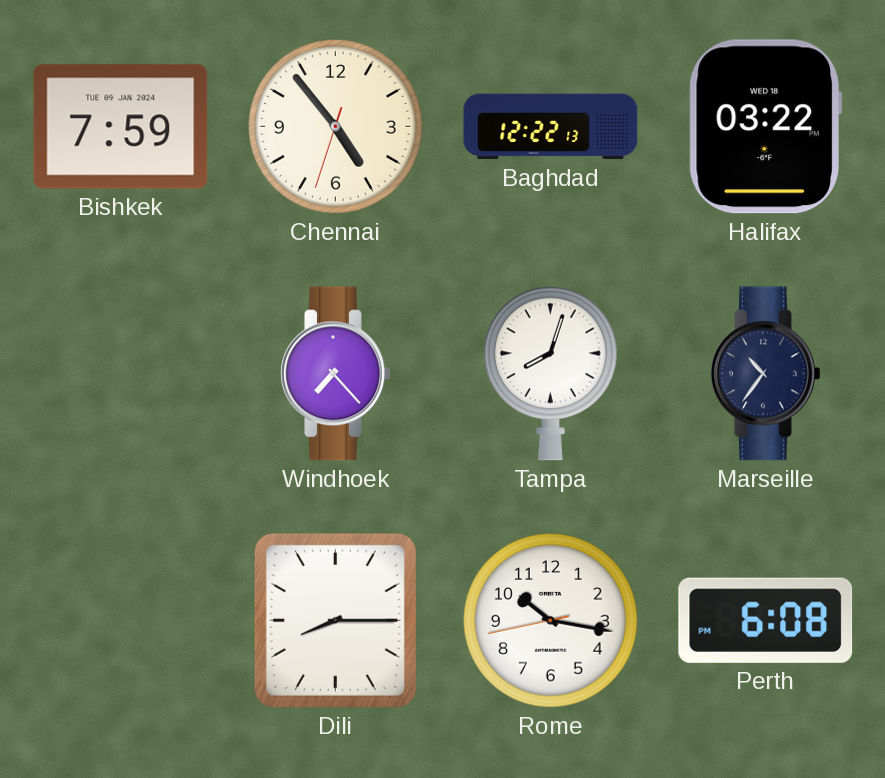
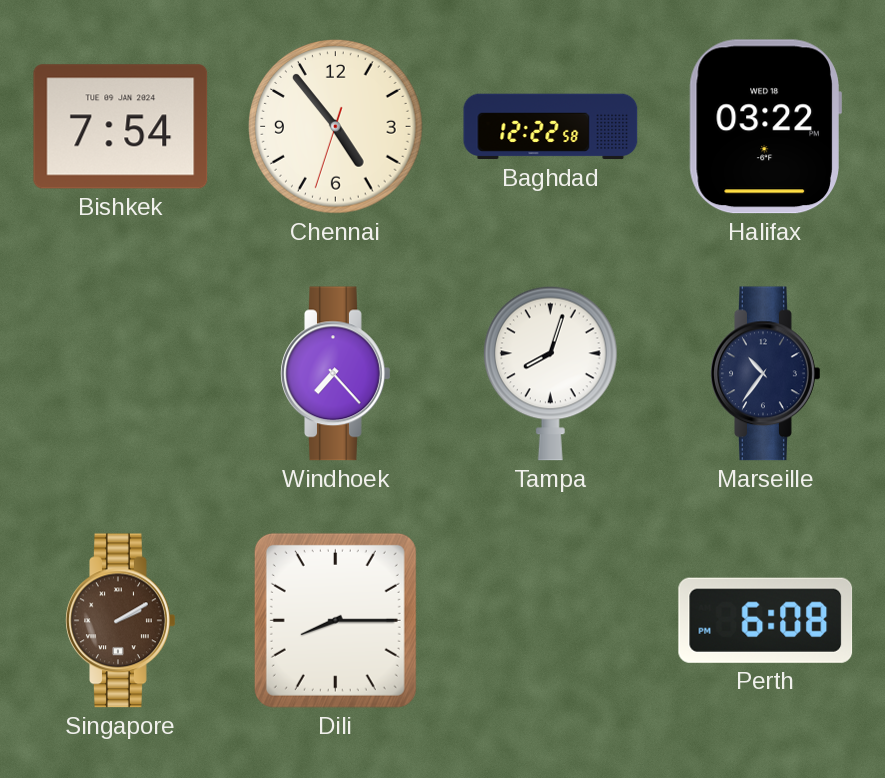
Bishkek: 7:59 -> 7:54
Baghdad: 12:22:13 -> 12:22:58
Singapore: none -> 2:10
Rome: 10:16 -> none
